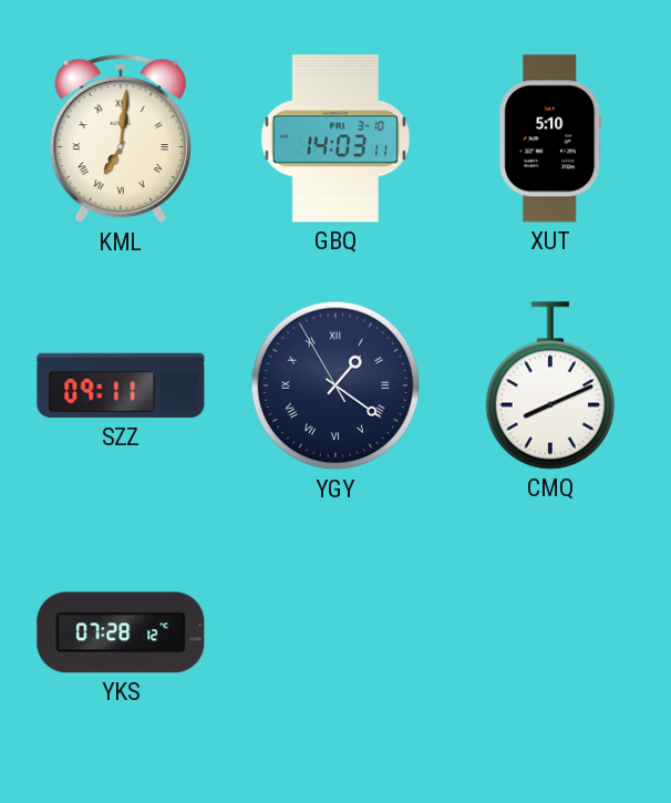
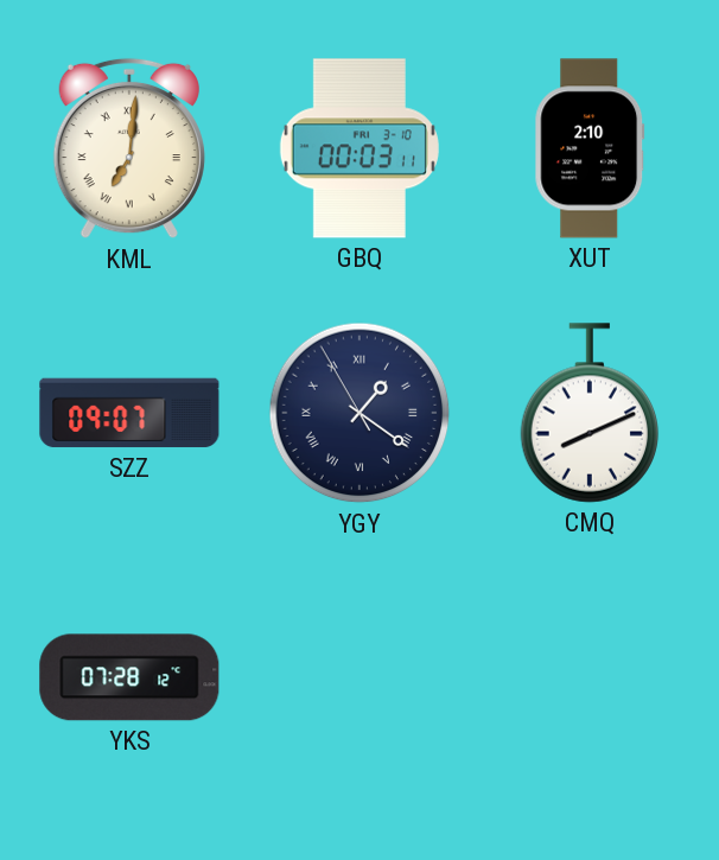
GBQ: 14:03 -> 00:03
XUT: 5:10 -> 2:10
SZZ: 09:11 -> 09:07
